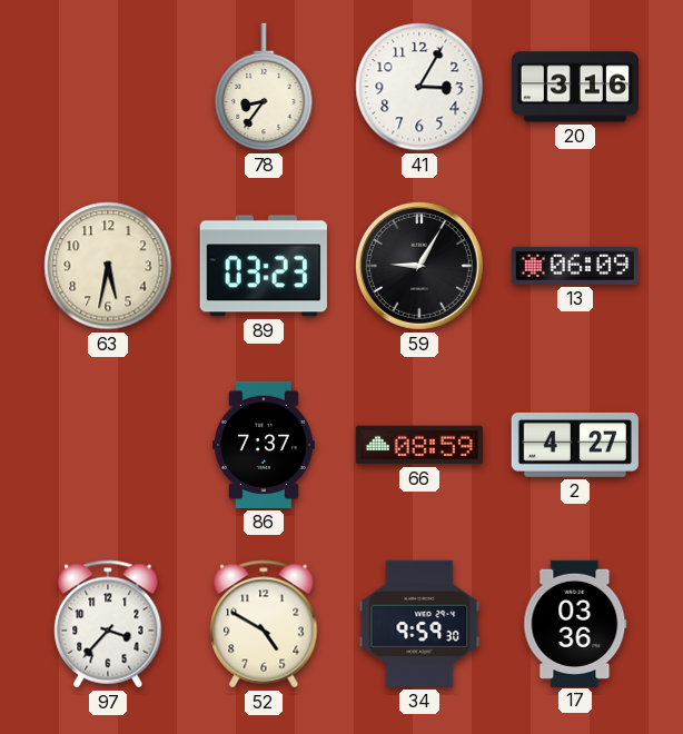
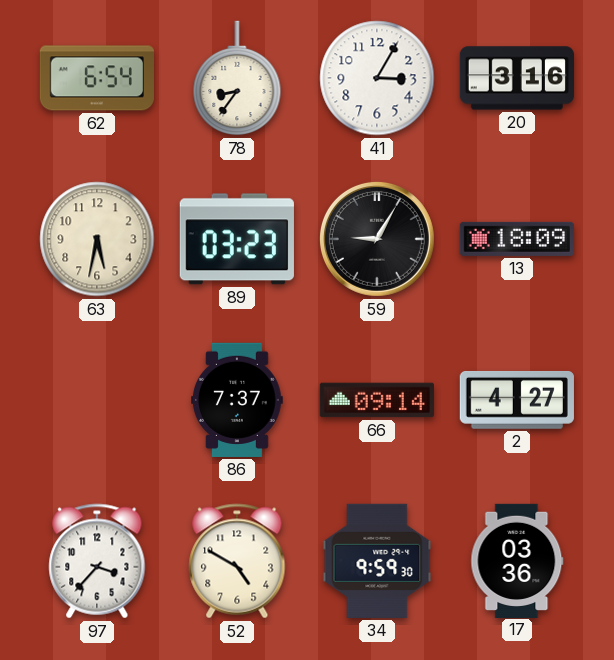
62: none -> 6:54
13: 06:09 -> 18:09
66: 08:59 -> 09:14
